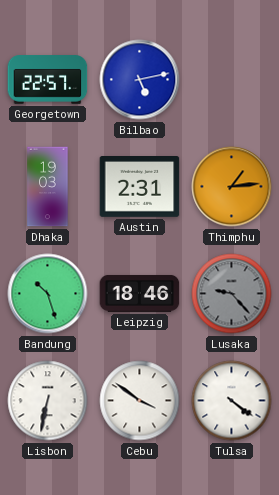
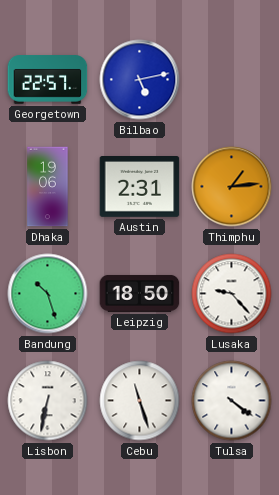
Dhaka: 19:03 -> 19:06
Leipzig: 18:46 -> 18:50
Lusaka dial: grey -> white
Cebu: 3:51 -> 11:27
